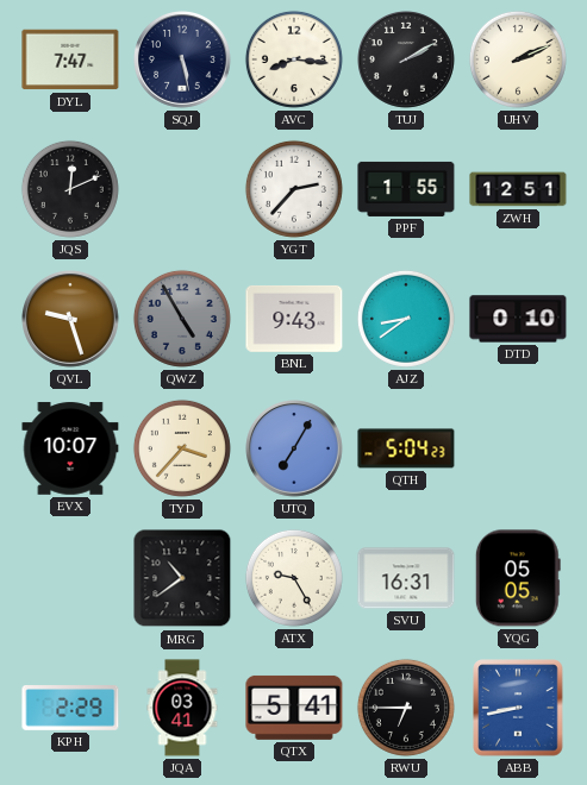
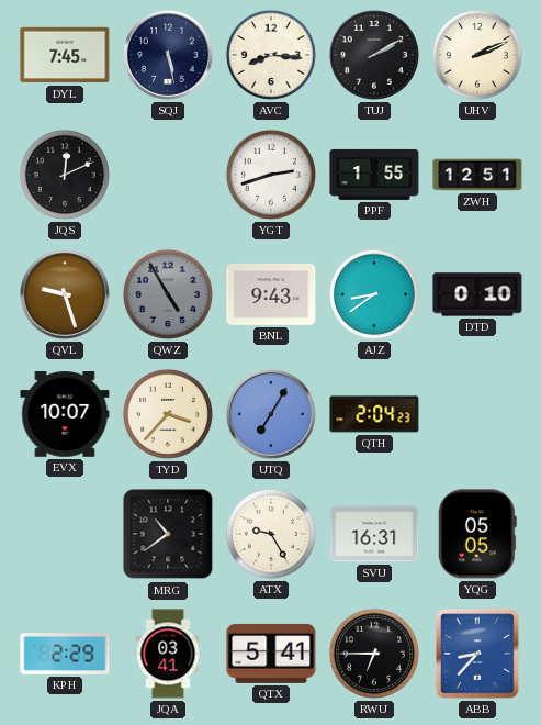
DYL: 7:47 -> 7:45
YGT: 2:37 -> 2:42
QTH: 5:04 -> 2:04
ABB: 8:43 -> 8:37
